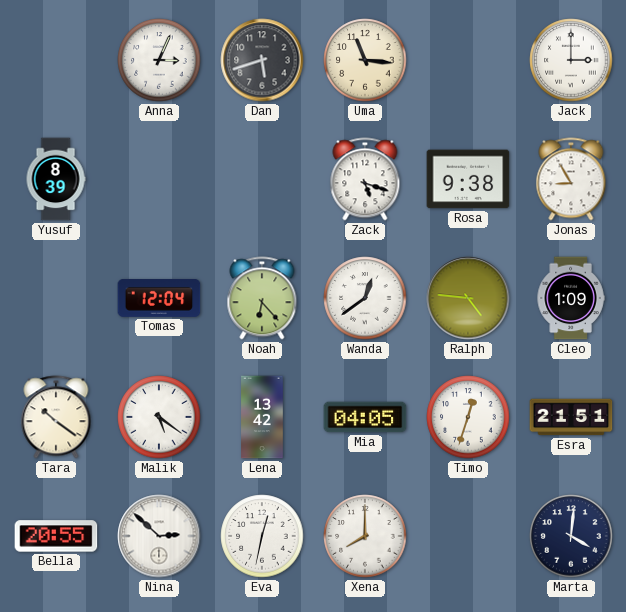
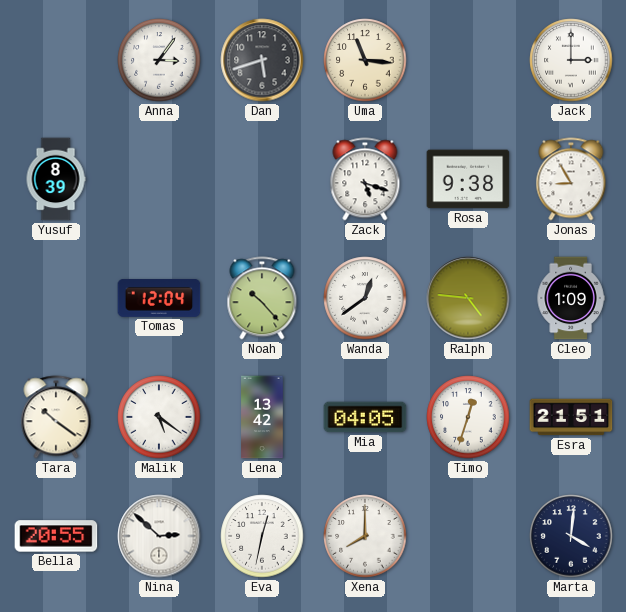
Anna: 3:04 -> 3:06
Noah: 6:23 -> 10:23
